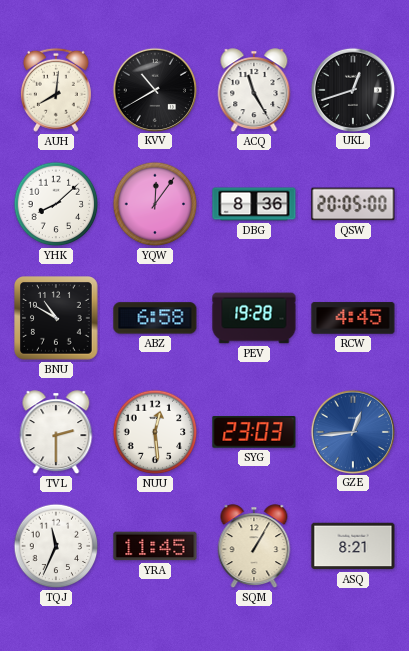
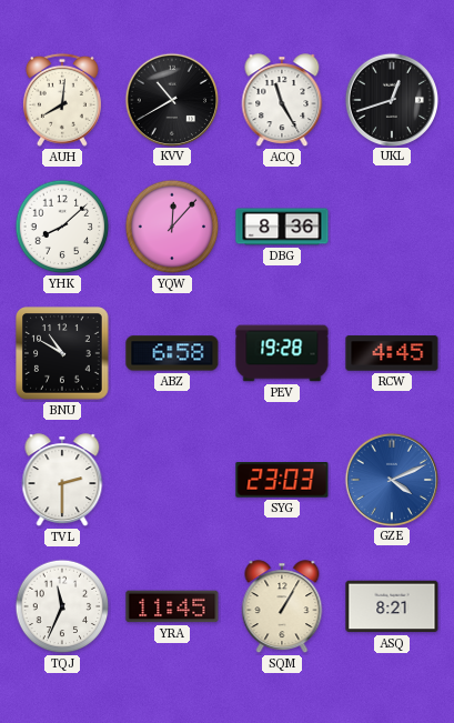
YQW: 12:06 -> 12:07
QSW: 20:05 -> none
NUU: 12:29 -> none
GZE: 12:44 -> 4:11
